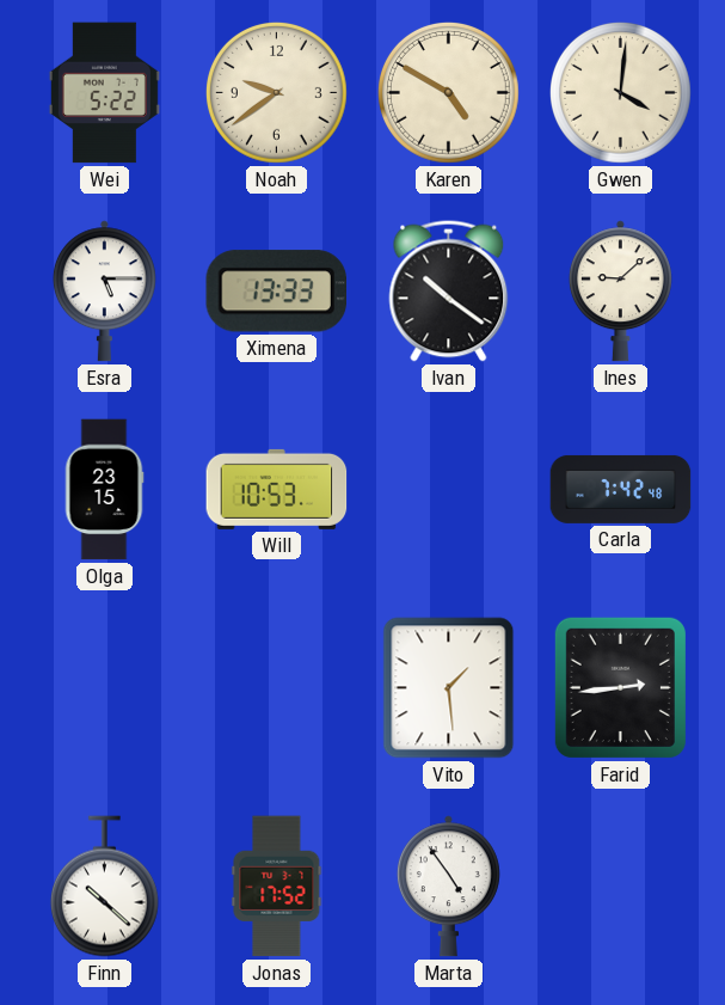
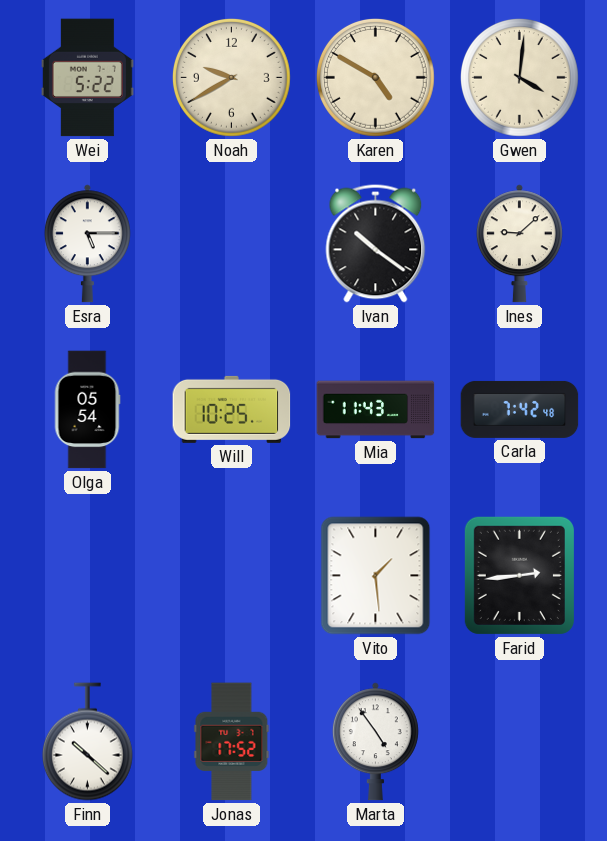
Noah: 9:39 -> 9:40
Ximena: 13:33 -> none
Olga: 23:15 -> 05:54
Will: 10:53 -> 10:25
Mia: none -> 11:43
